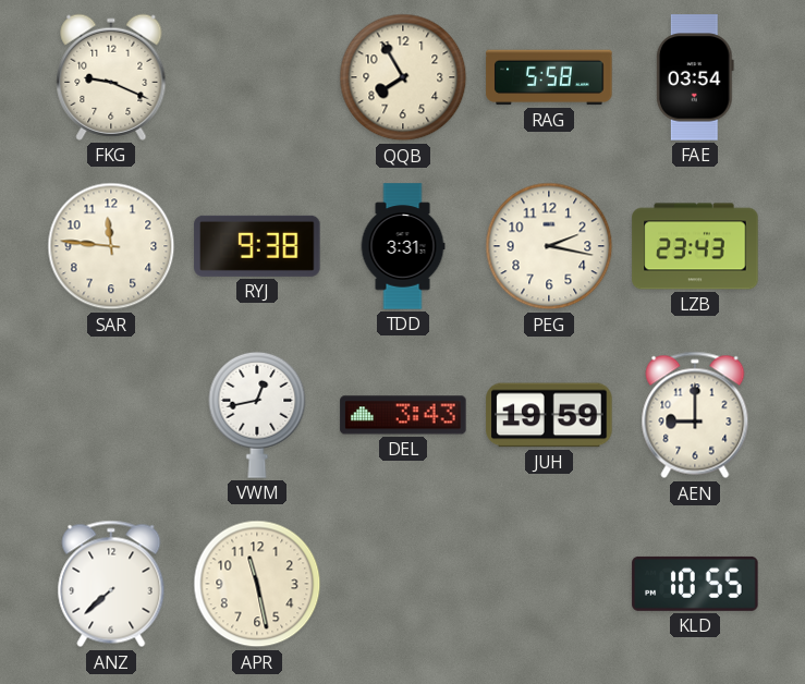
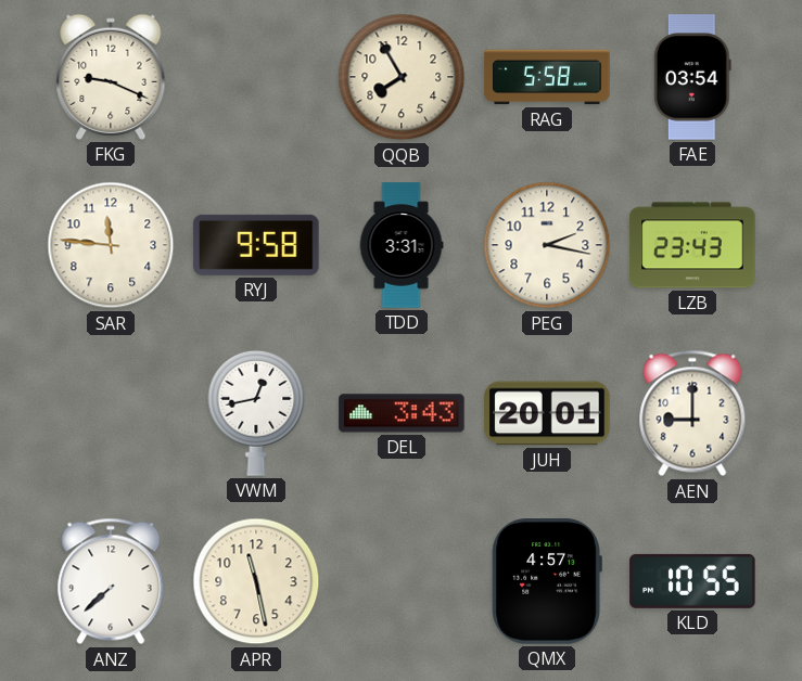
RYJ: 9:38 -> 9:58
JUH: 19:59 -> 20:01
QMX: none -> 4:57
